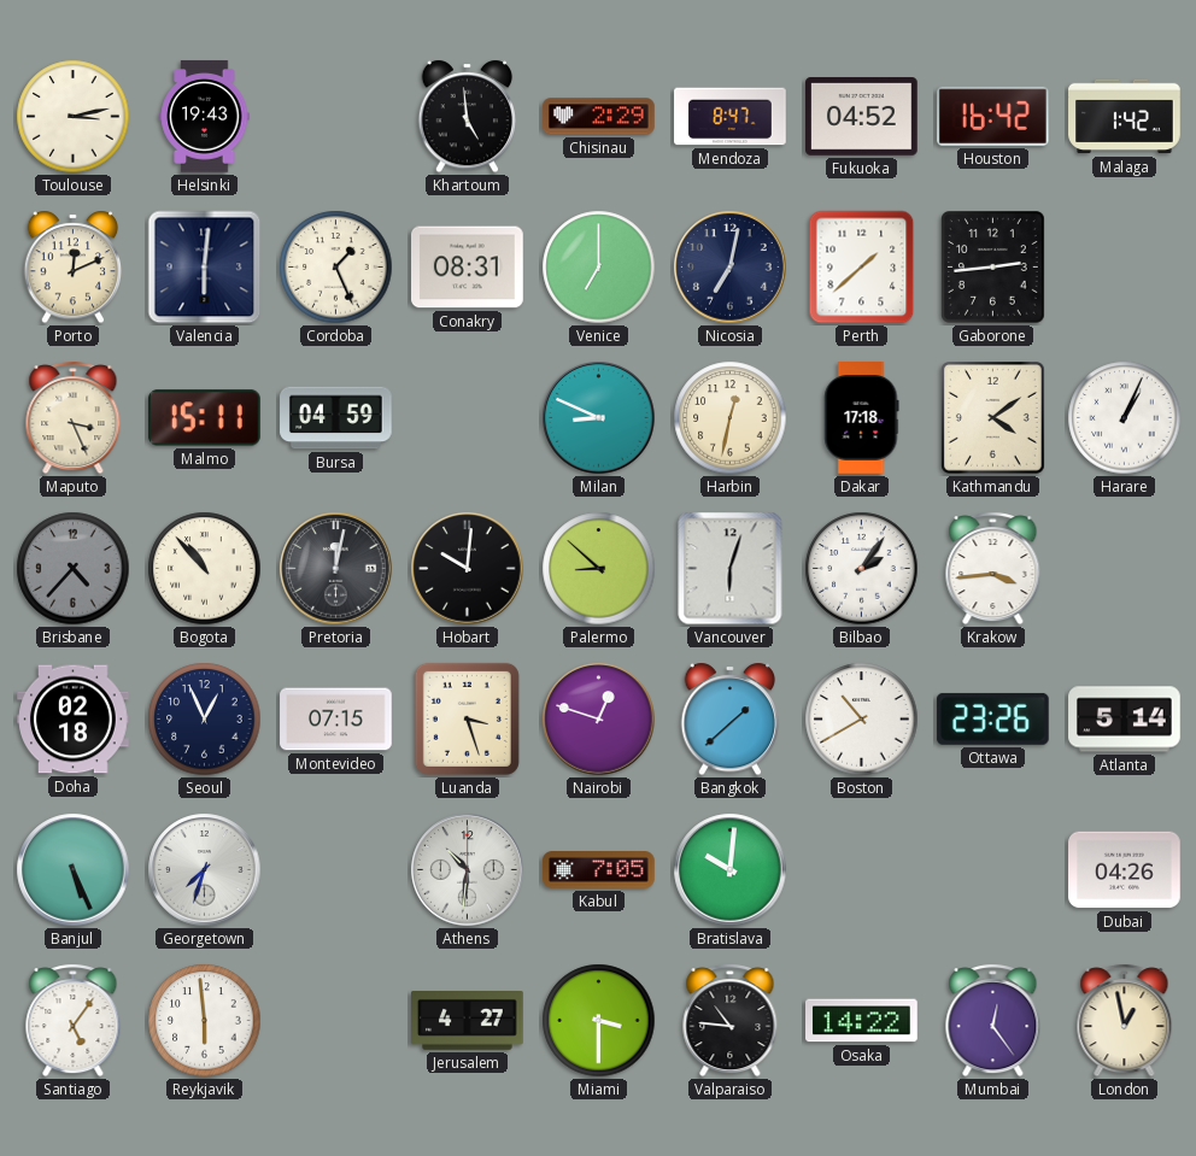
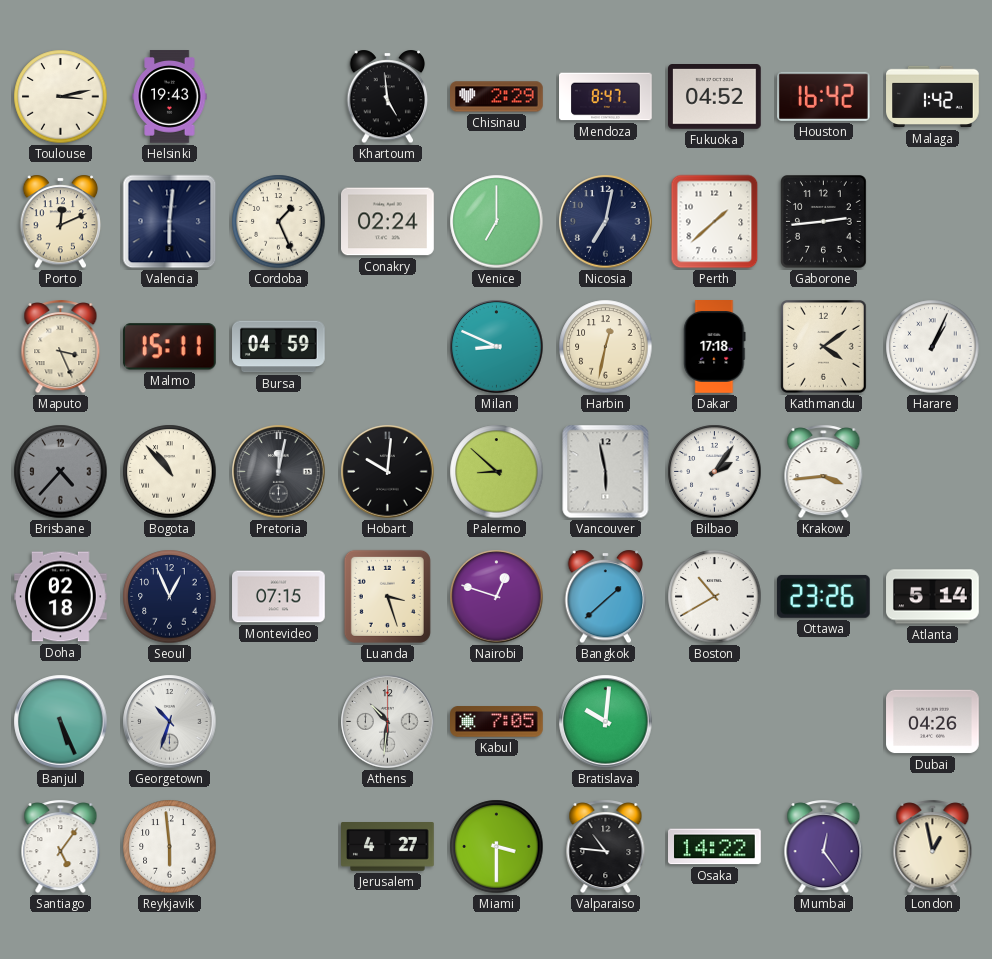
Conakry: 08:31 -> 02:24
Vancouver: 6:03 -> 5:58
Georgetown: 7:33 -> 10:33
